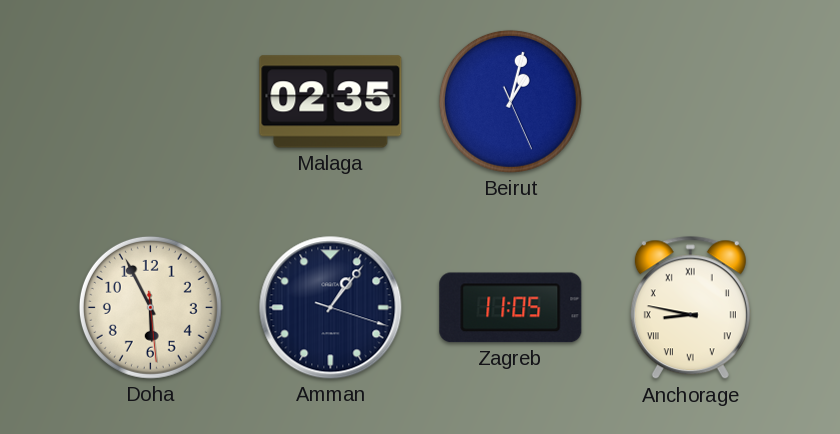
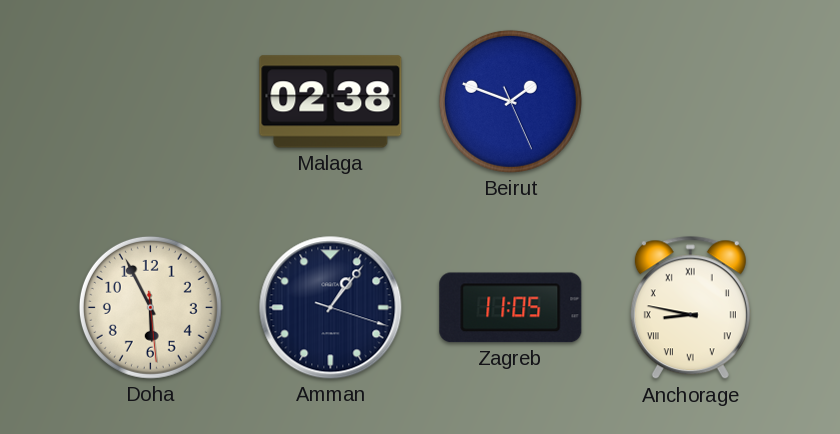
Malaga: 02:35 -> 02:38
Beirut: 1:02 -> 1:48
